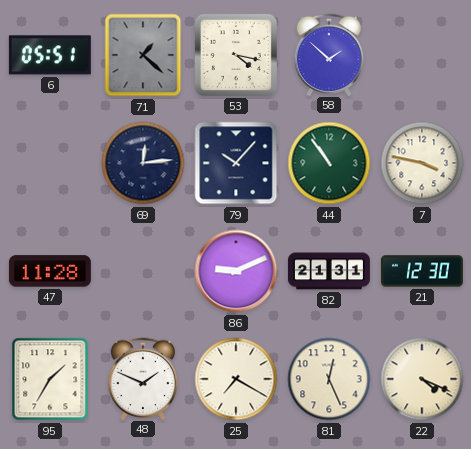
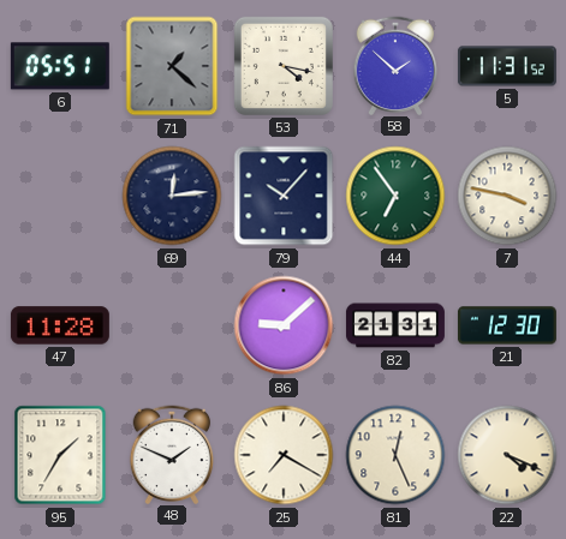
5: none -> 11:31
44: 10:54 -> 6:54
86: 9:11 -> 9:08
